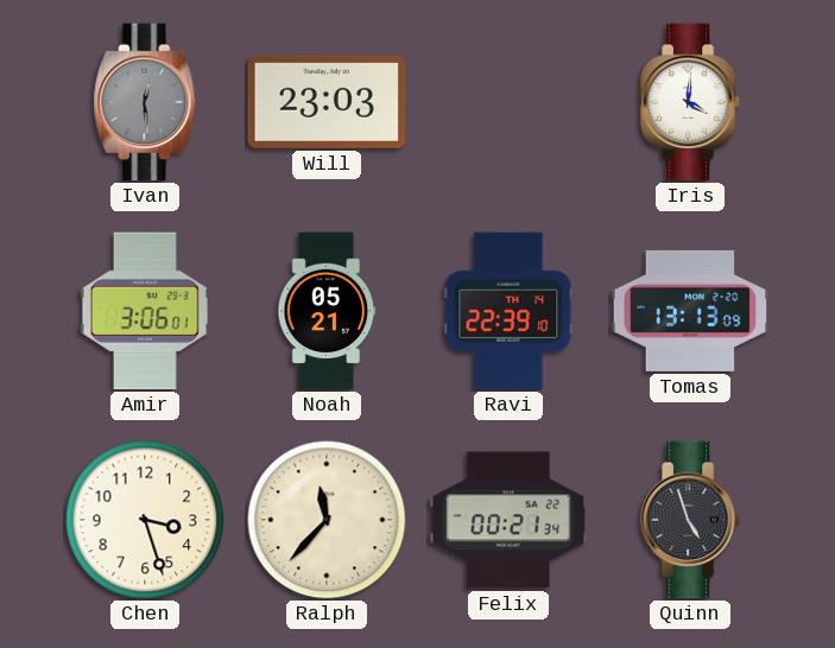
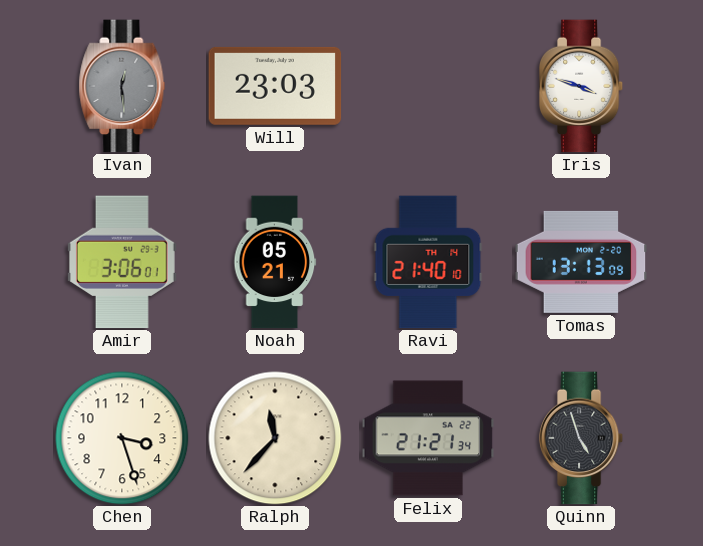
Iris: 4:01 -> 3:48
Ravi: 22:39 -> 21:40
Felix: 00:21 -> 21:21
